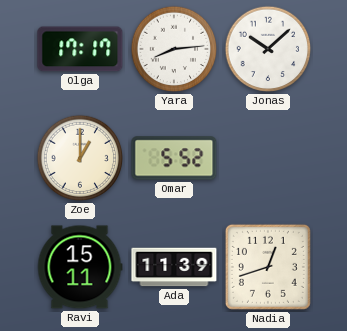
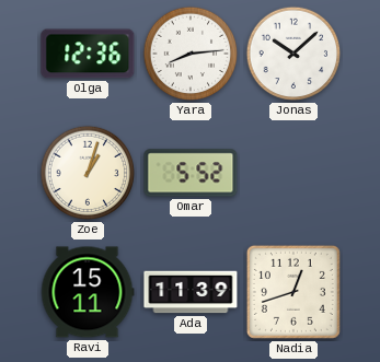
Olga: 17:17 -> 12:36
Zoe: 1:00 -> 1:03
